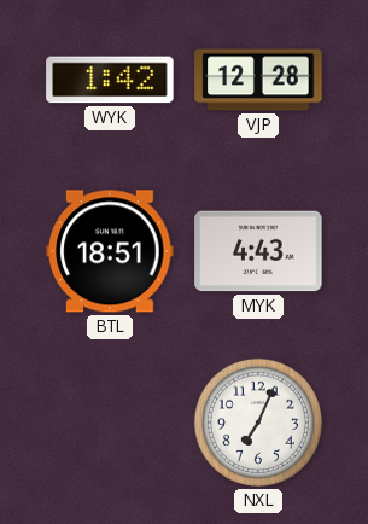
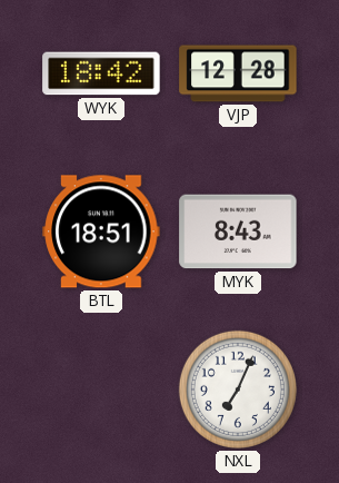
WYK: 1:42 -> 18:42
MYK: 4:43 -> 8:43
